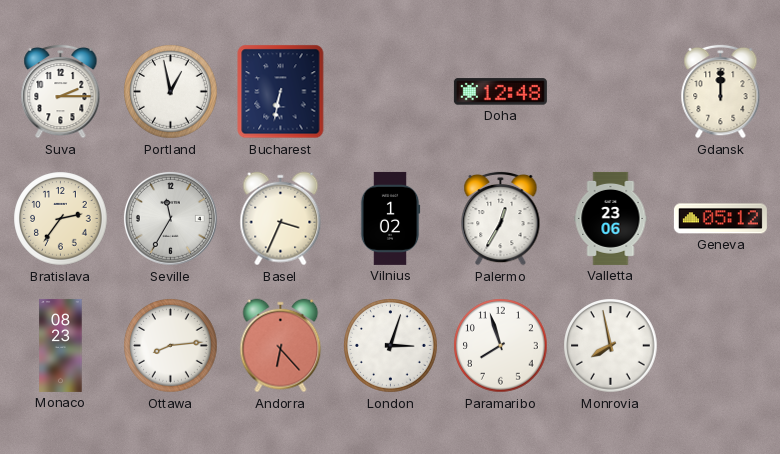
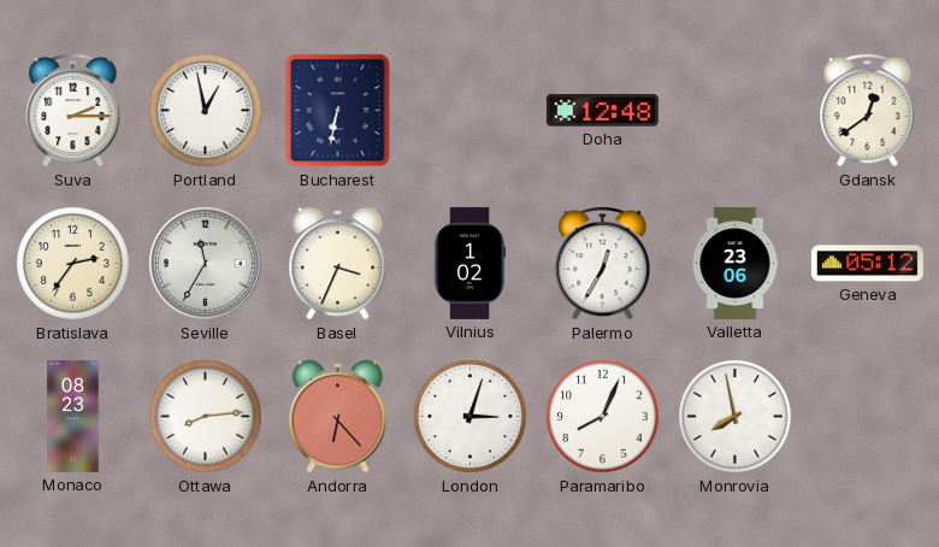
Gdansk: 12:00 -> 12:39
Paramaribo: 7:57 -> 8:04
